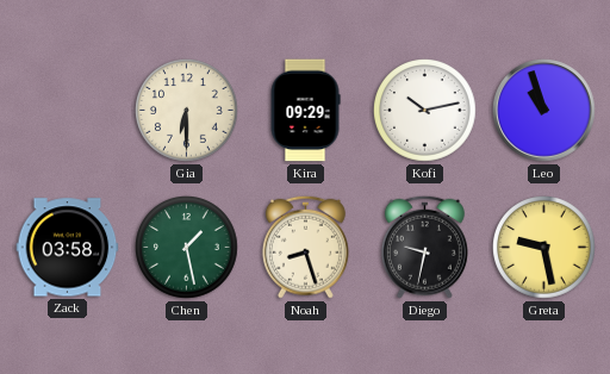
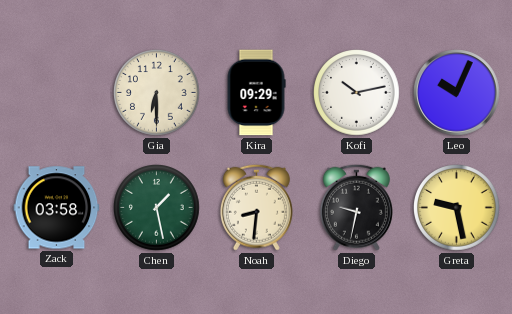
Leo: 10:57 -> 10:04
Noah: 8:27 -> 8:31
